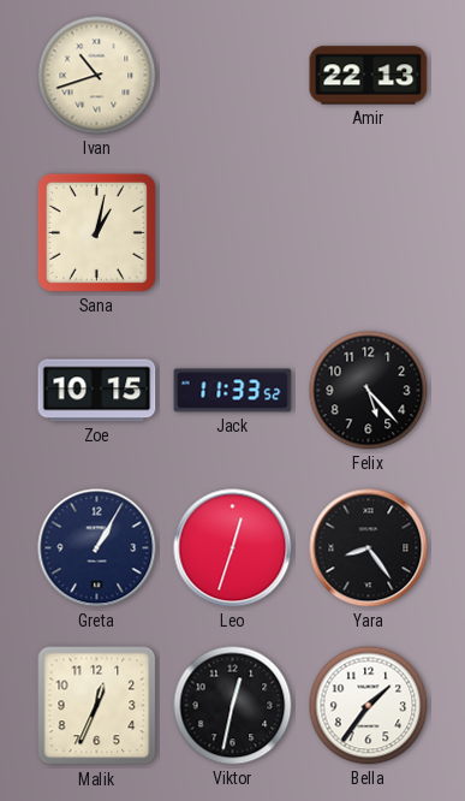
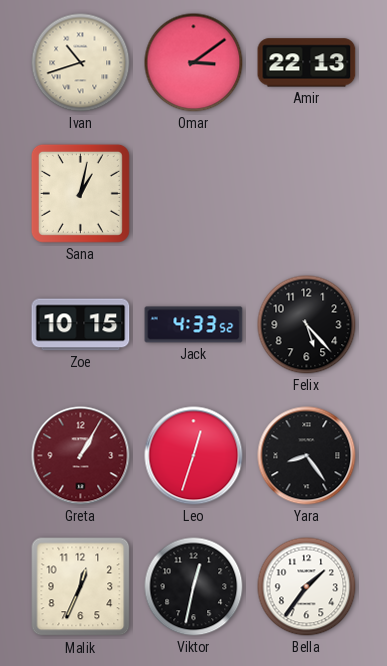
Omar: none -> 3:09
Jack: 11:33 -> 4:33
Greta dial: navy -> burgundy
